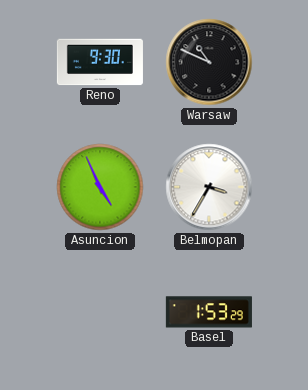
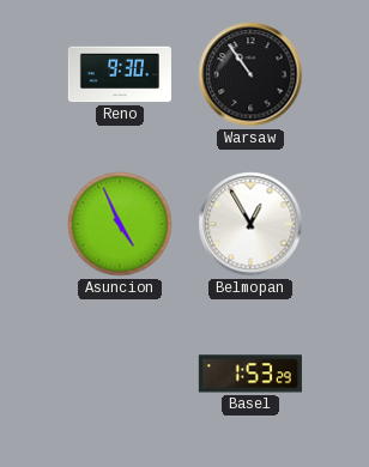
Warsaw: 10:49 -> 10:54
Belmopan: 3:35 -> 12:55
